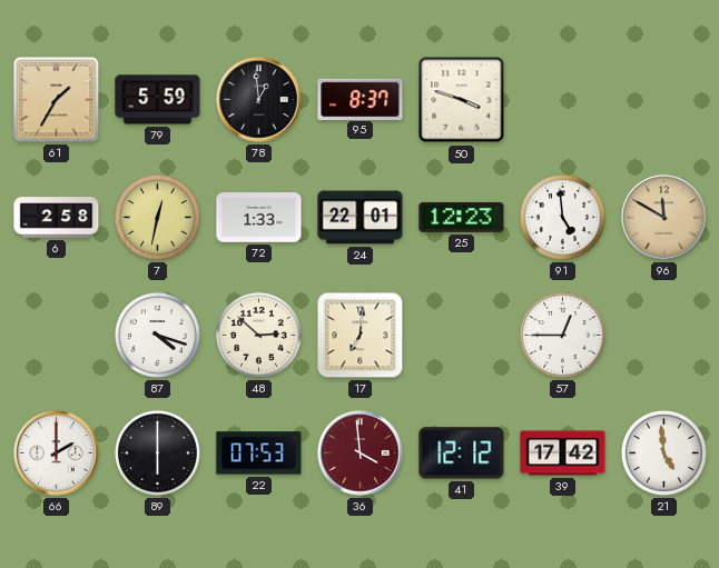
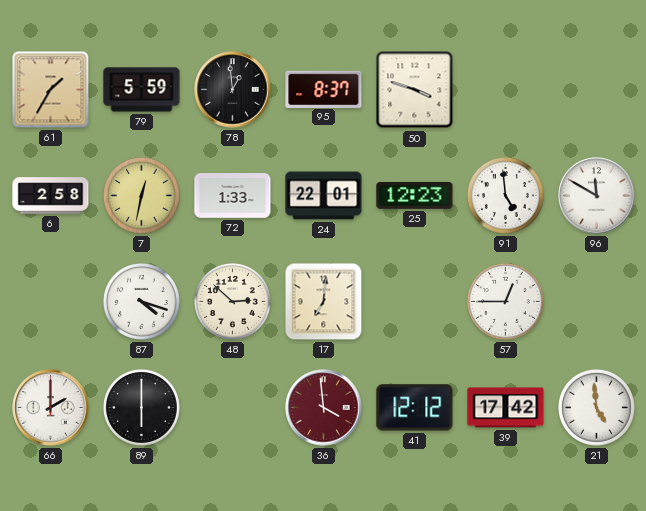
96 dial: champagne -> white
22: 07:53 -> none
